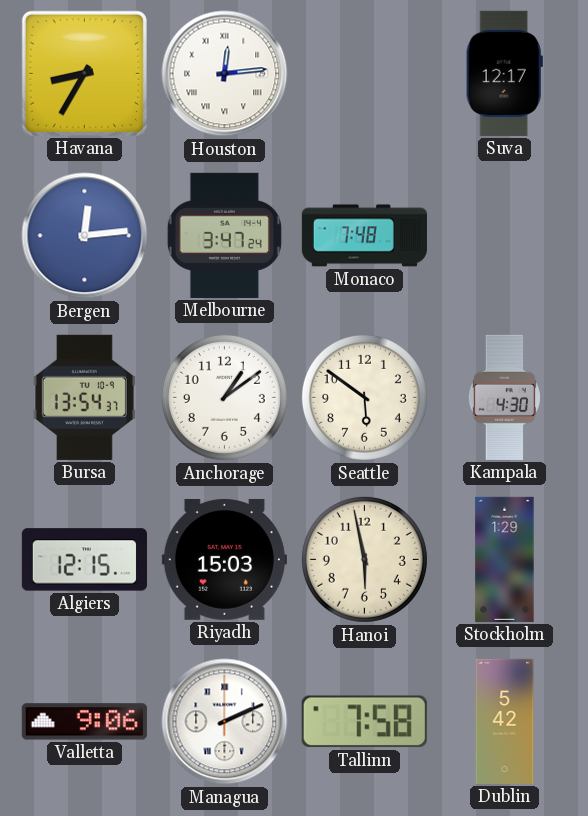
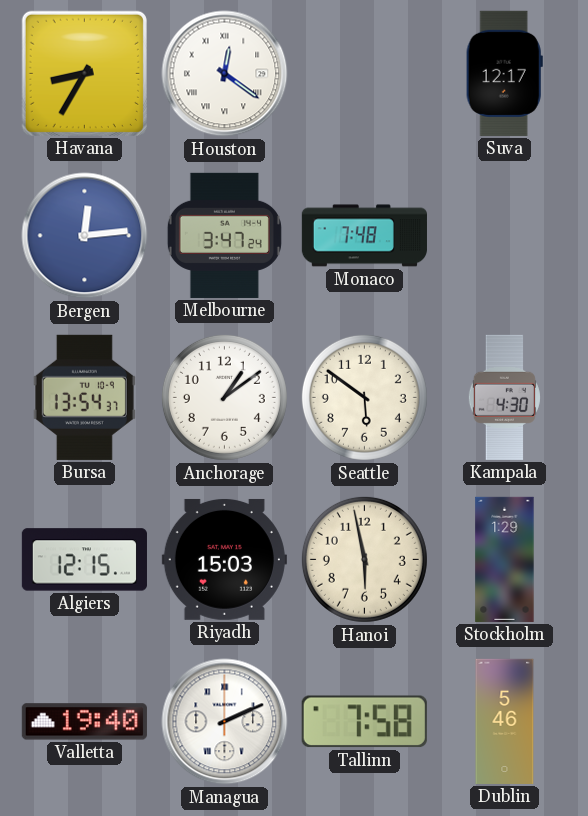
Houston: 12:14 -> 12:21
Valletta: 9:06 -> 19:40
Dublin: 5:42 -> 5:46
